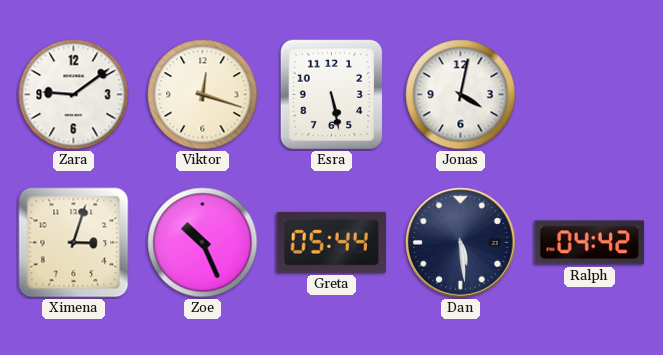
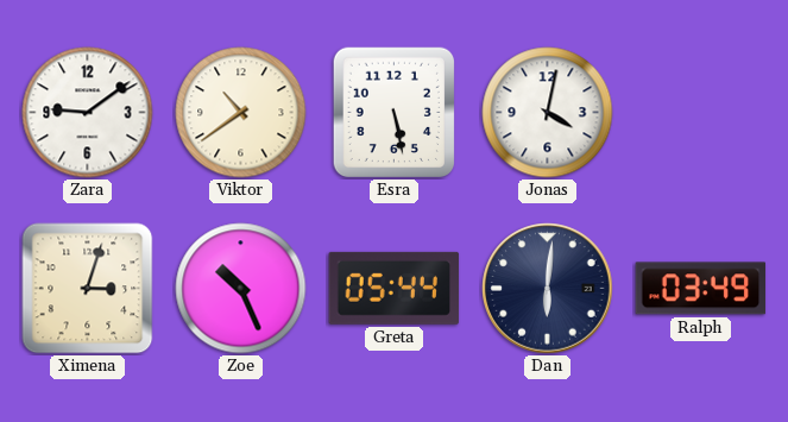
Viktor: 12:18 -> 10:39
Dan: 5:29 -> 6:01
Ralph: 04:42 -> 03:49
